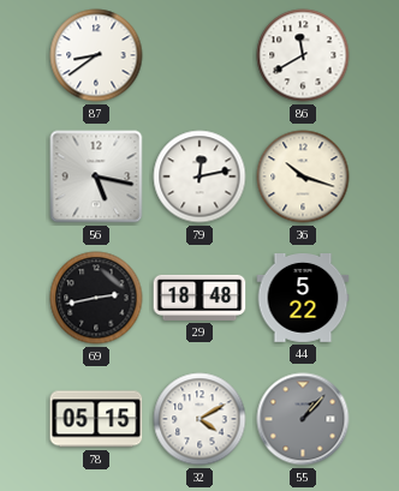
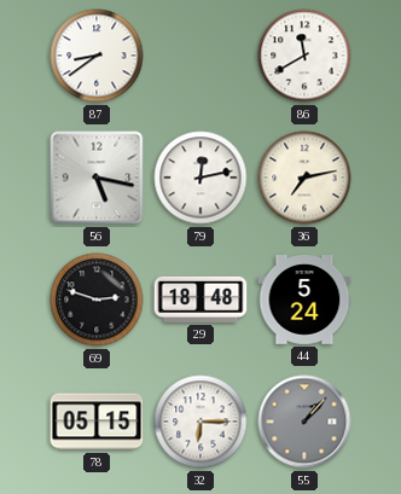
36: 10:18 -> 7:13
69: 2:43 -> 2:48
44: 5:22 -> 5:24
32: 4:10 -> 6:15
